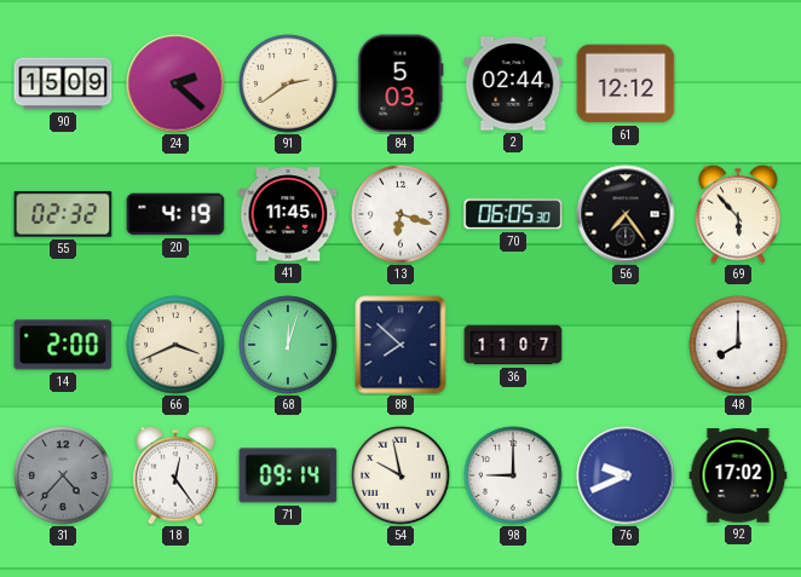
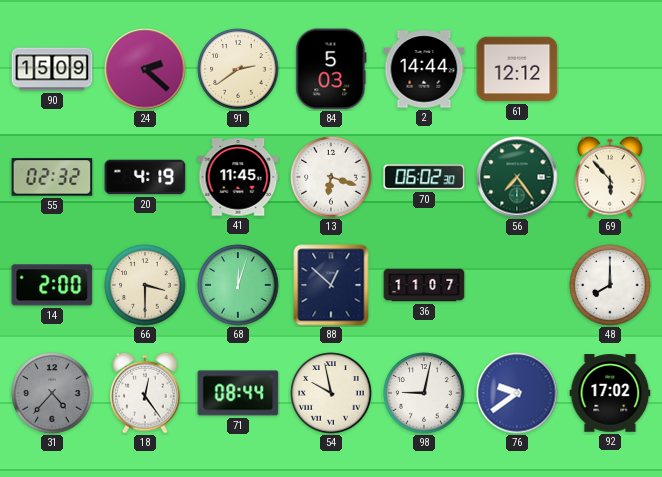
2: 02:44 -> 14:44
70: 06:05 -> 06:02
56 dial: black -> green
66: 3:41 -> 3:30
88: 7:52 -> 12:52
71: 09:14 -> 08:44
98: 9:00 -> 9:02
76: 9:41 -> 9:39
